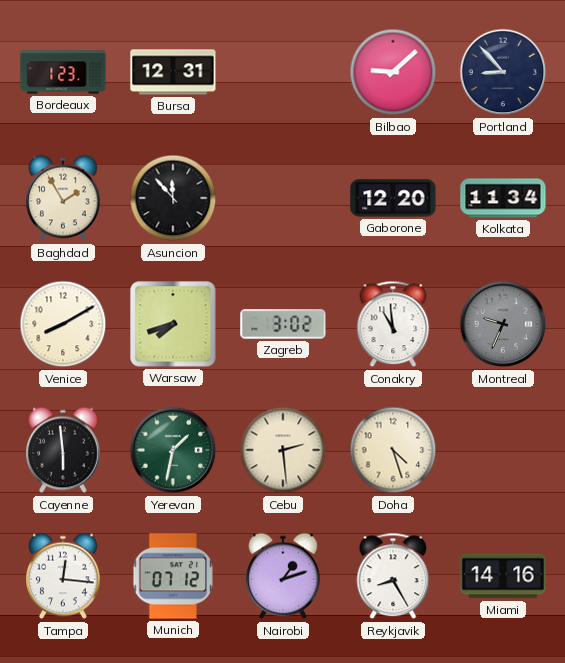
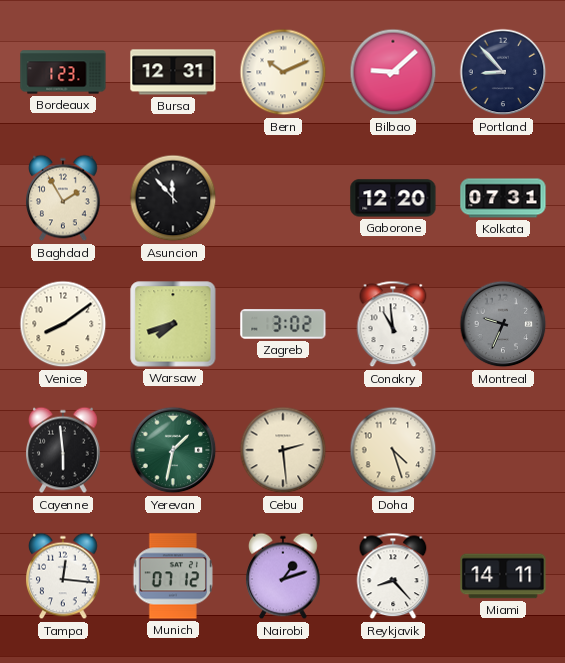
Bern: none -> 10:11
Kolkata: 11:34 -> 07:31
Venice: 8:10 -> 8:09
Reykjavik: 8:25 -> 8:23
Miami: 14:16 -> 14:11
